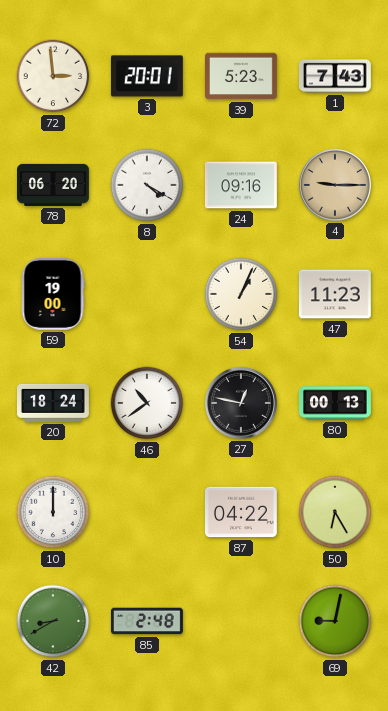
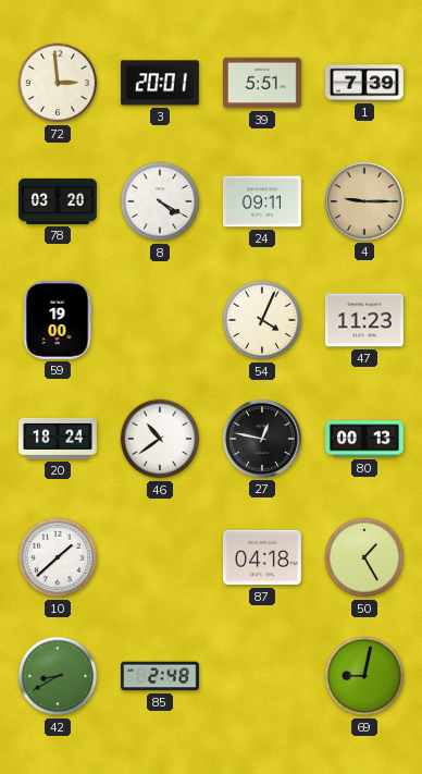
39: 5:23 -> 5:51
1: 7:43 -> 7:39
78: 06:20 -> 03:20
24: 09:16 -> 09:11
54: 1:04 -> 4:04
10: 12:00 -> 1:38
87: 04:22 -> 04:18
50: 6:25 -> 1:25
